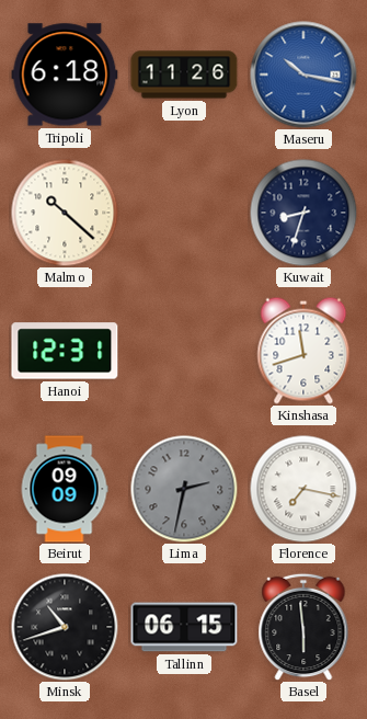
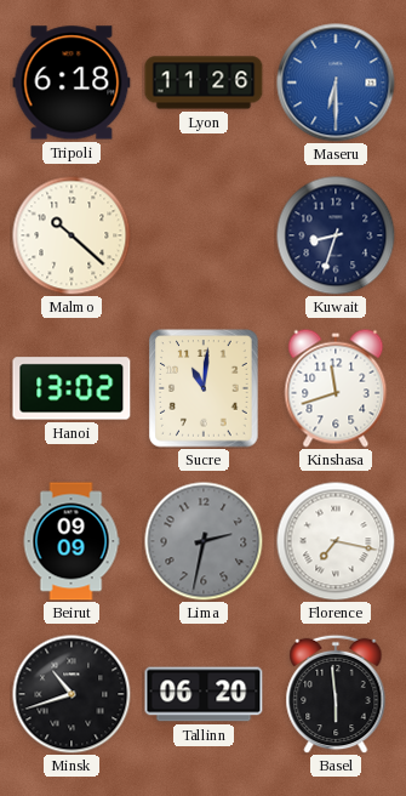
Maseru: 10:17 -> 6:30
Hanoi: 12:31 -> 13:02
Sucre: none -> 11:01
Tallinn: 06:15 -> 06:20
